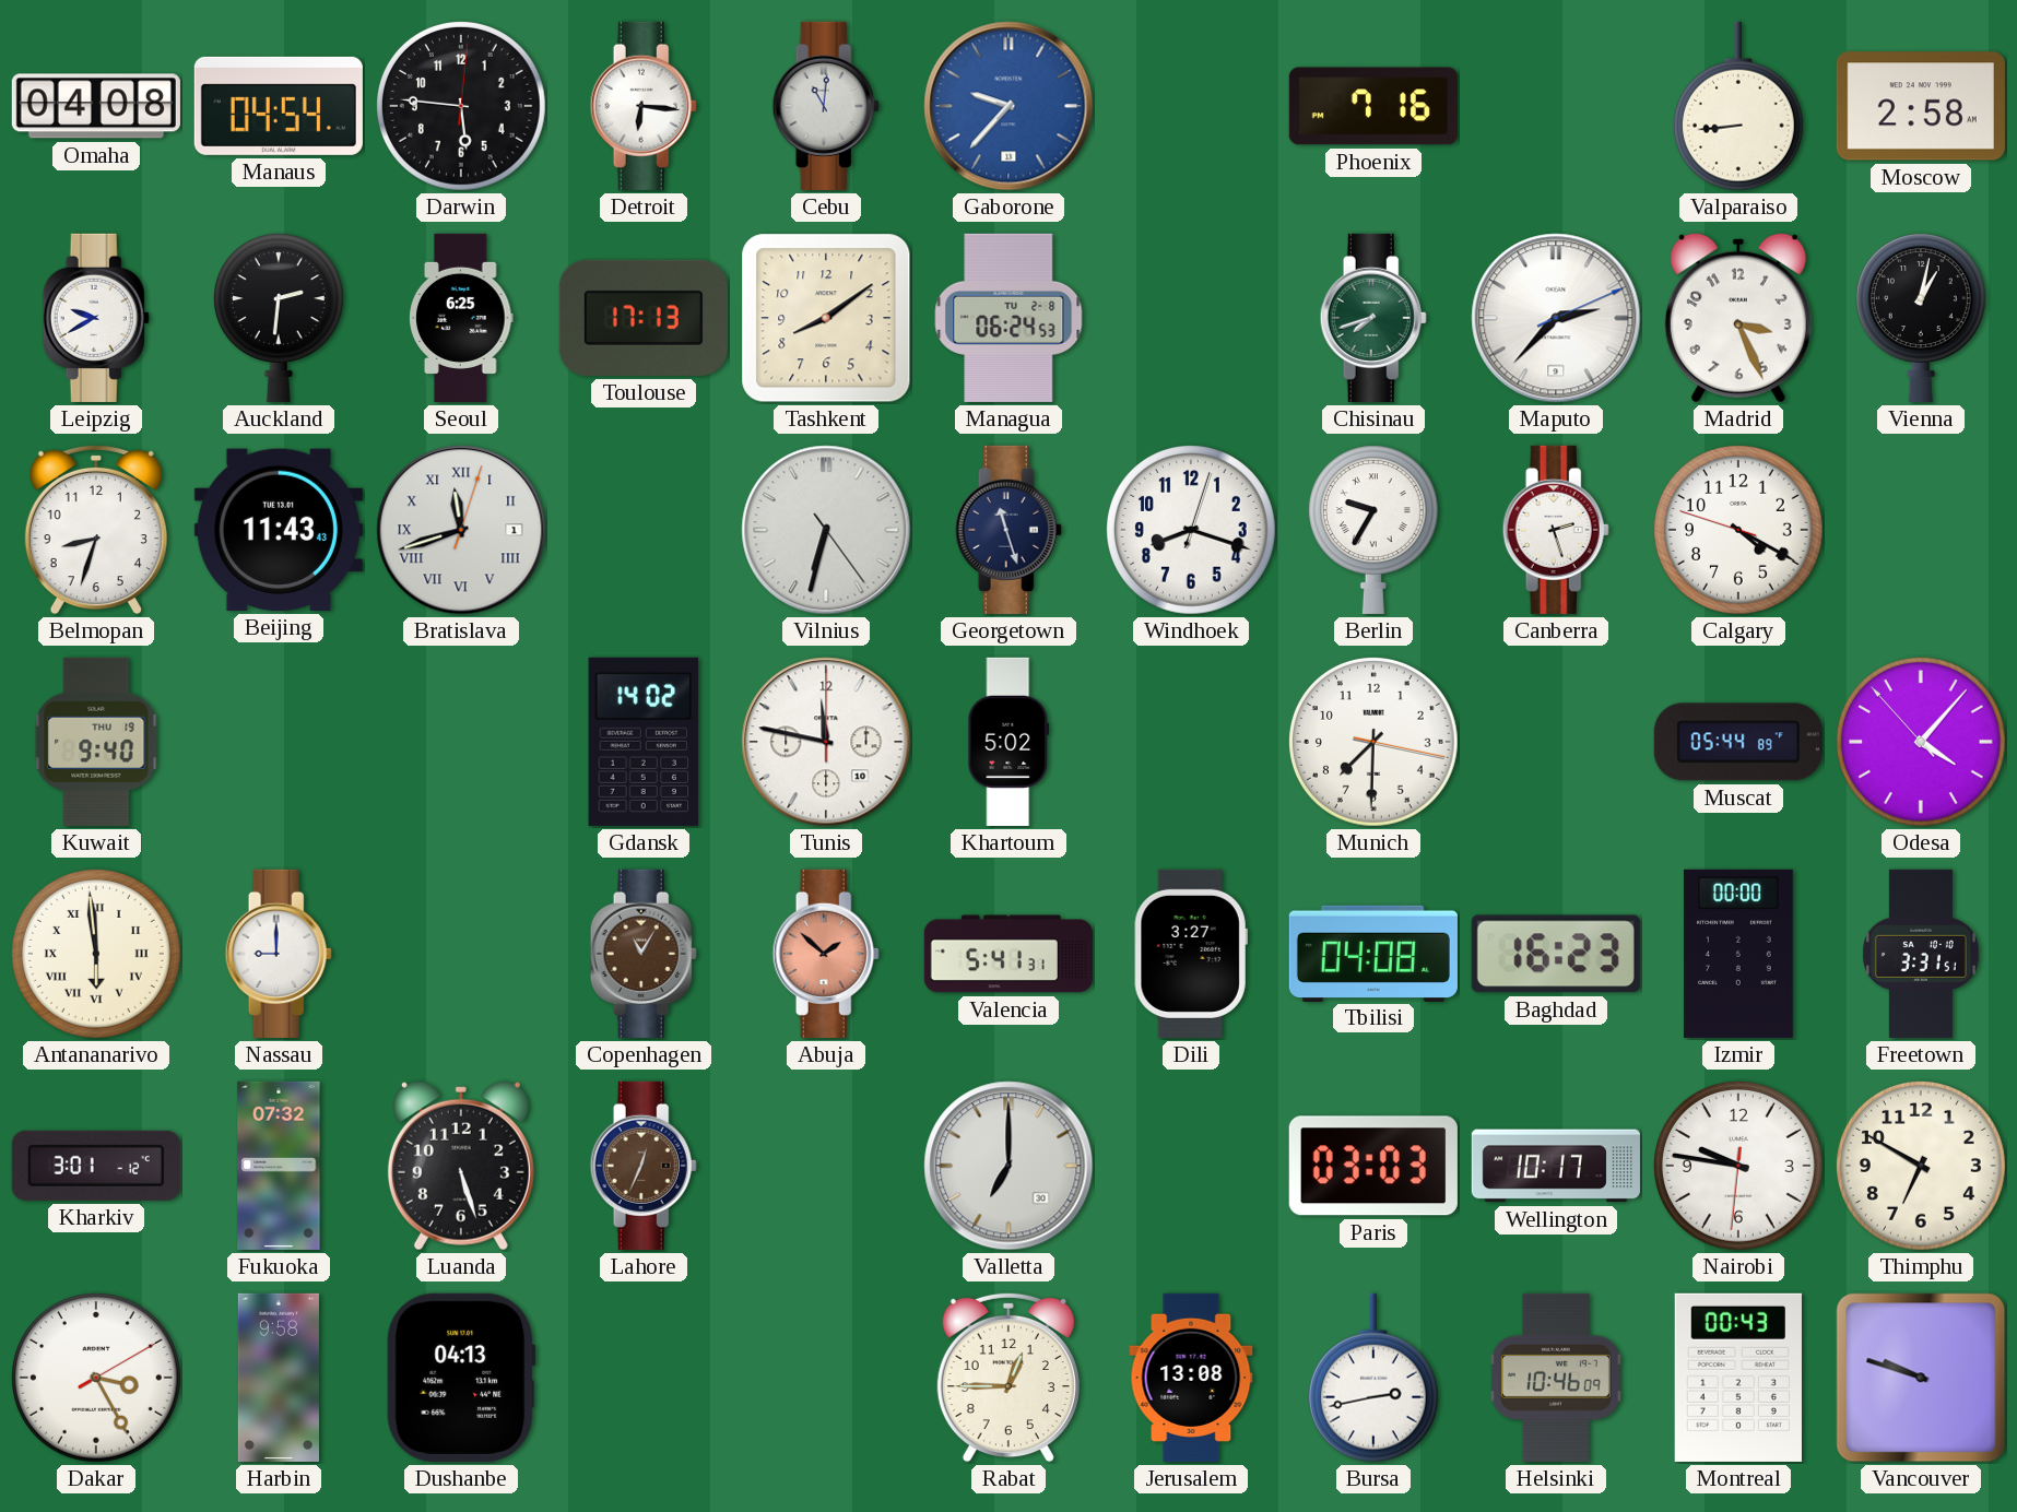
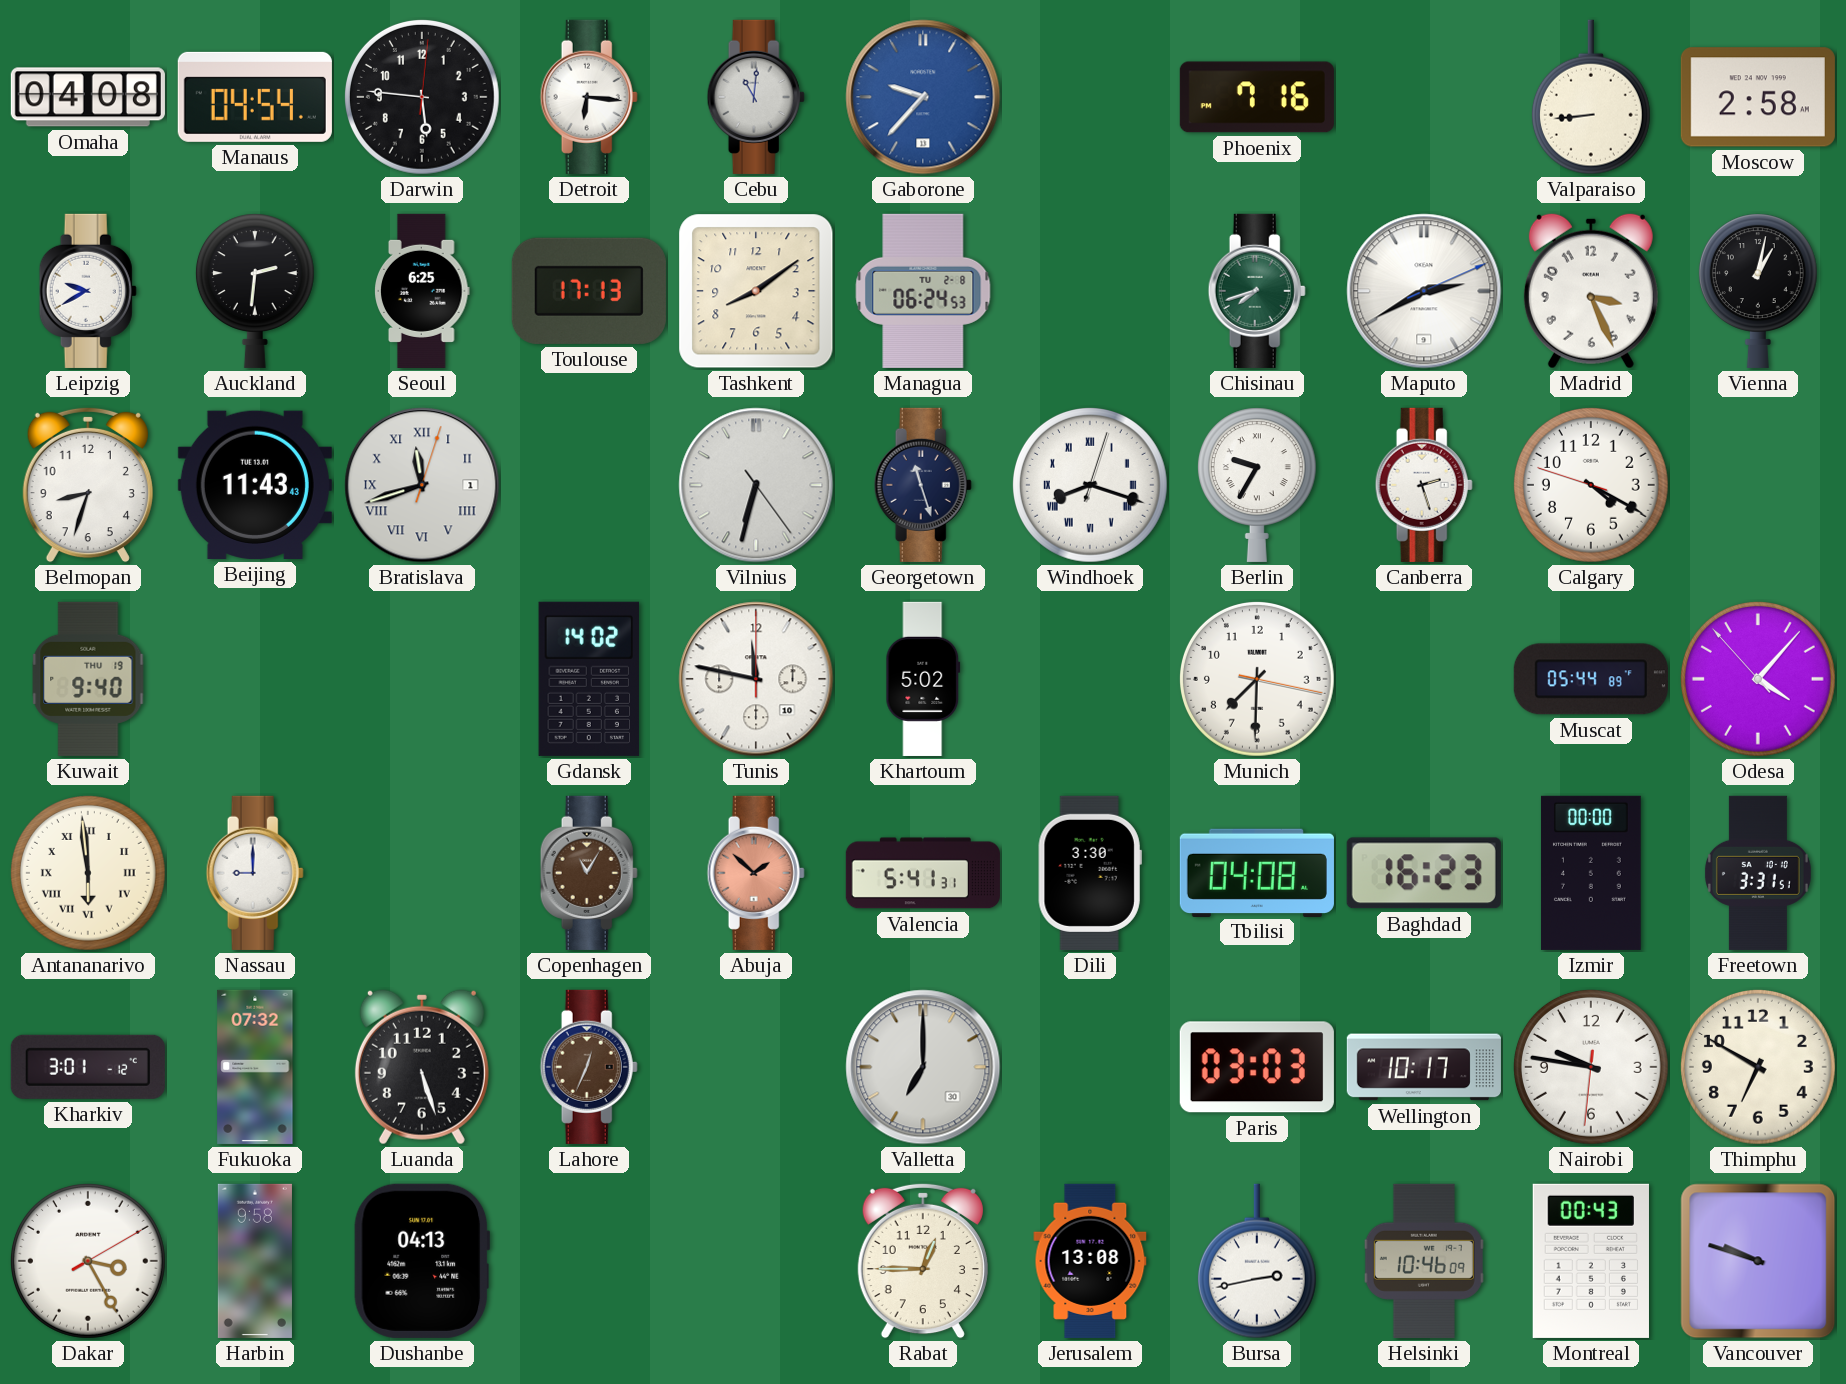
Maputo: 2:37 -> 2:40
Windhoek numerals: Arabic -> Roman
Dili: 3:27 -> 3:30
